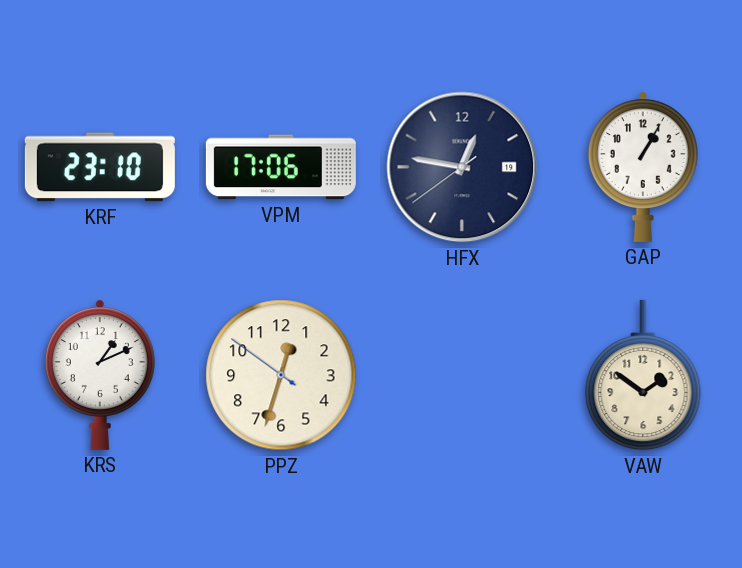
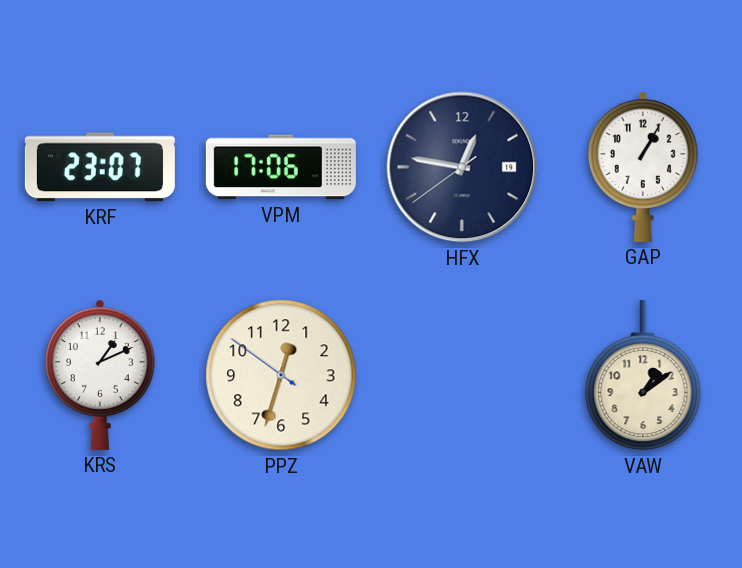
KRF: 23:10 -> 23:07
VAW: 1:51 -> 1:09
